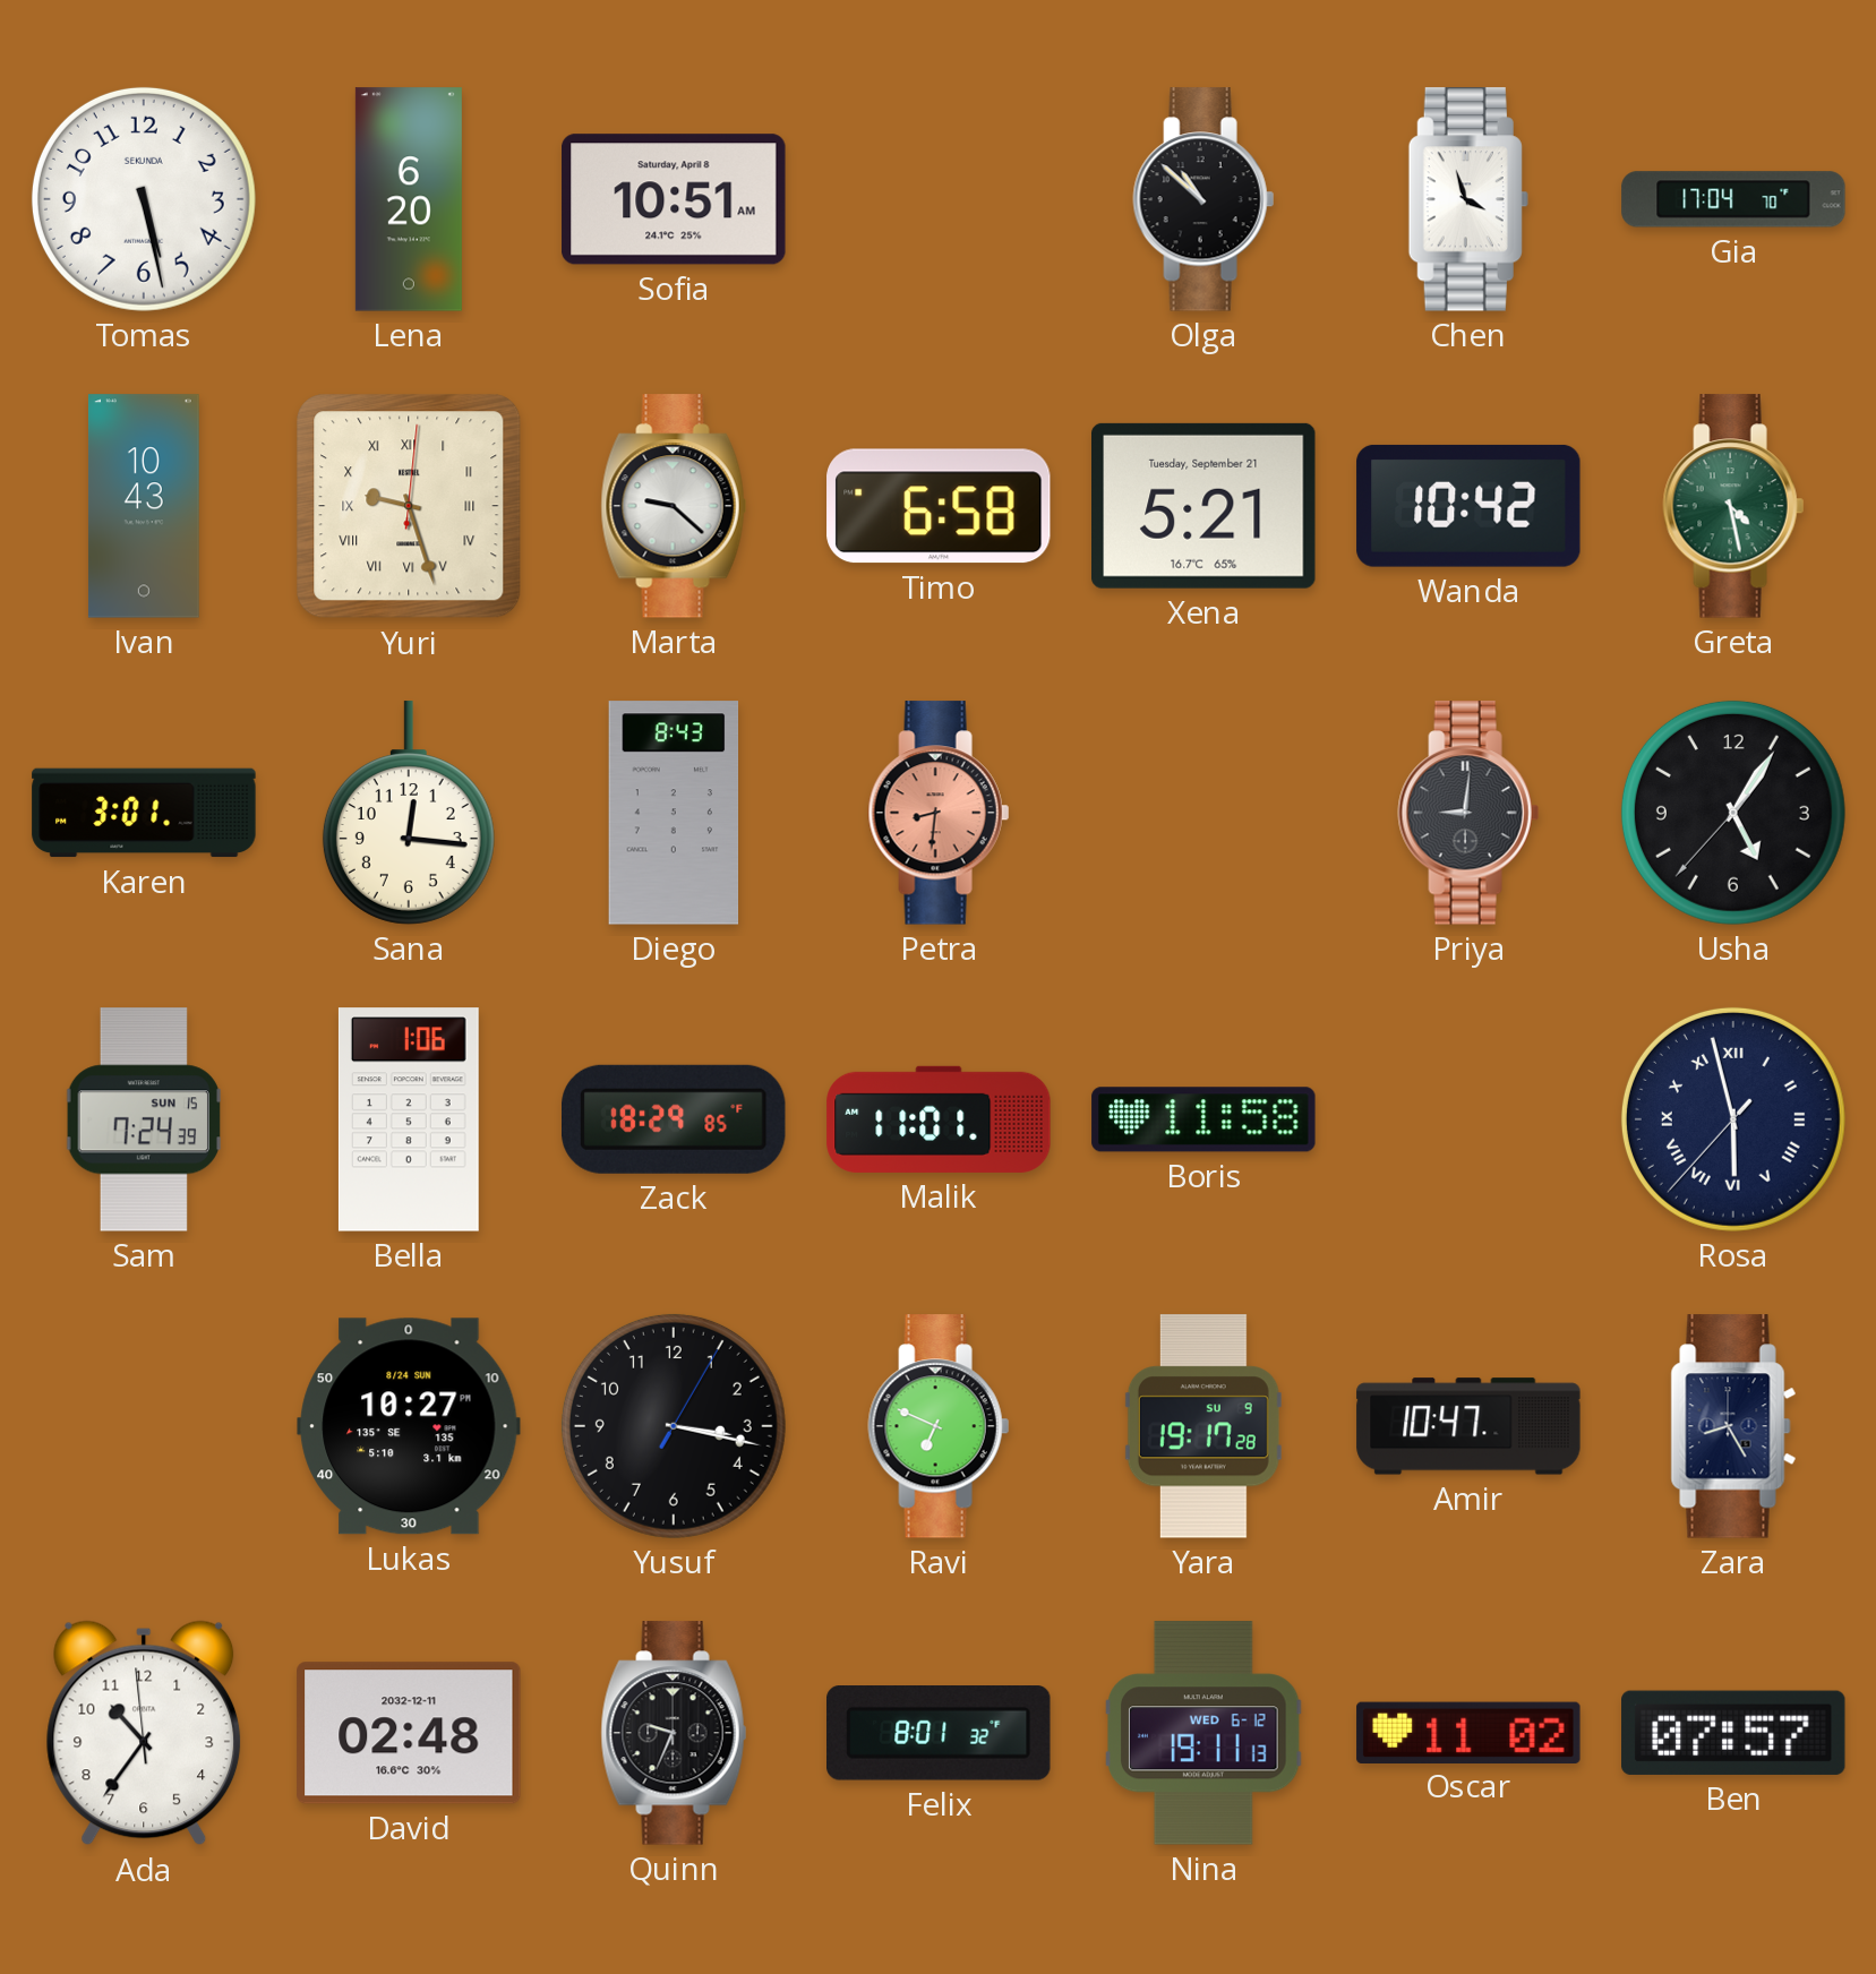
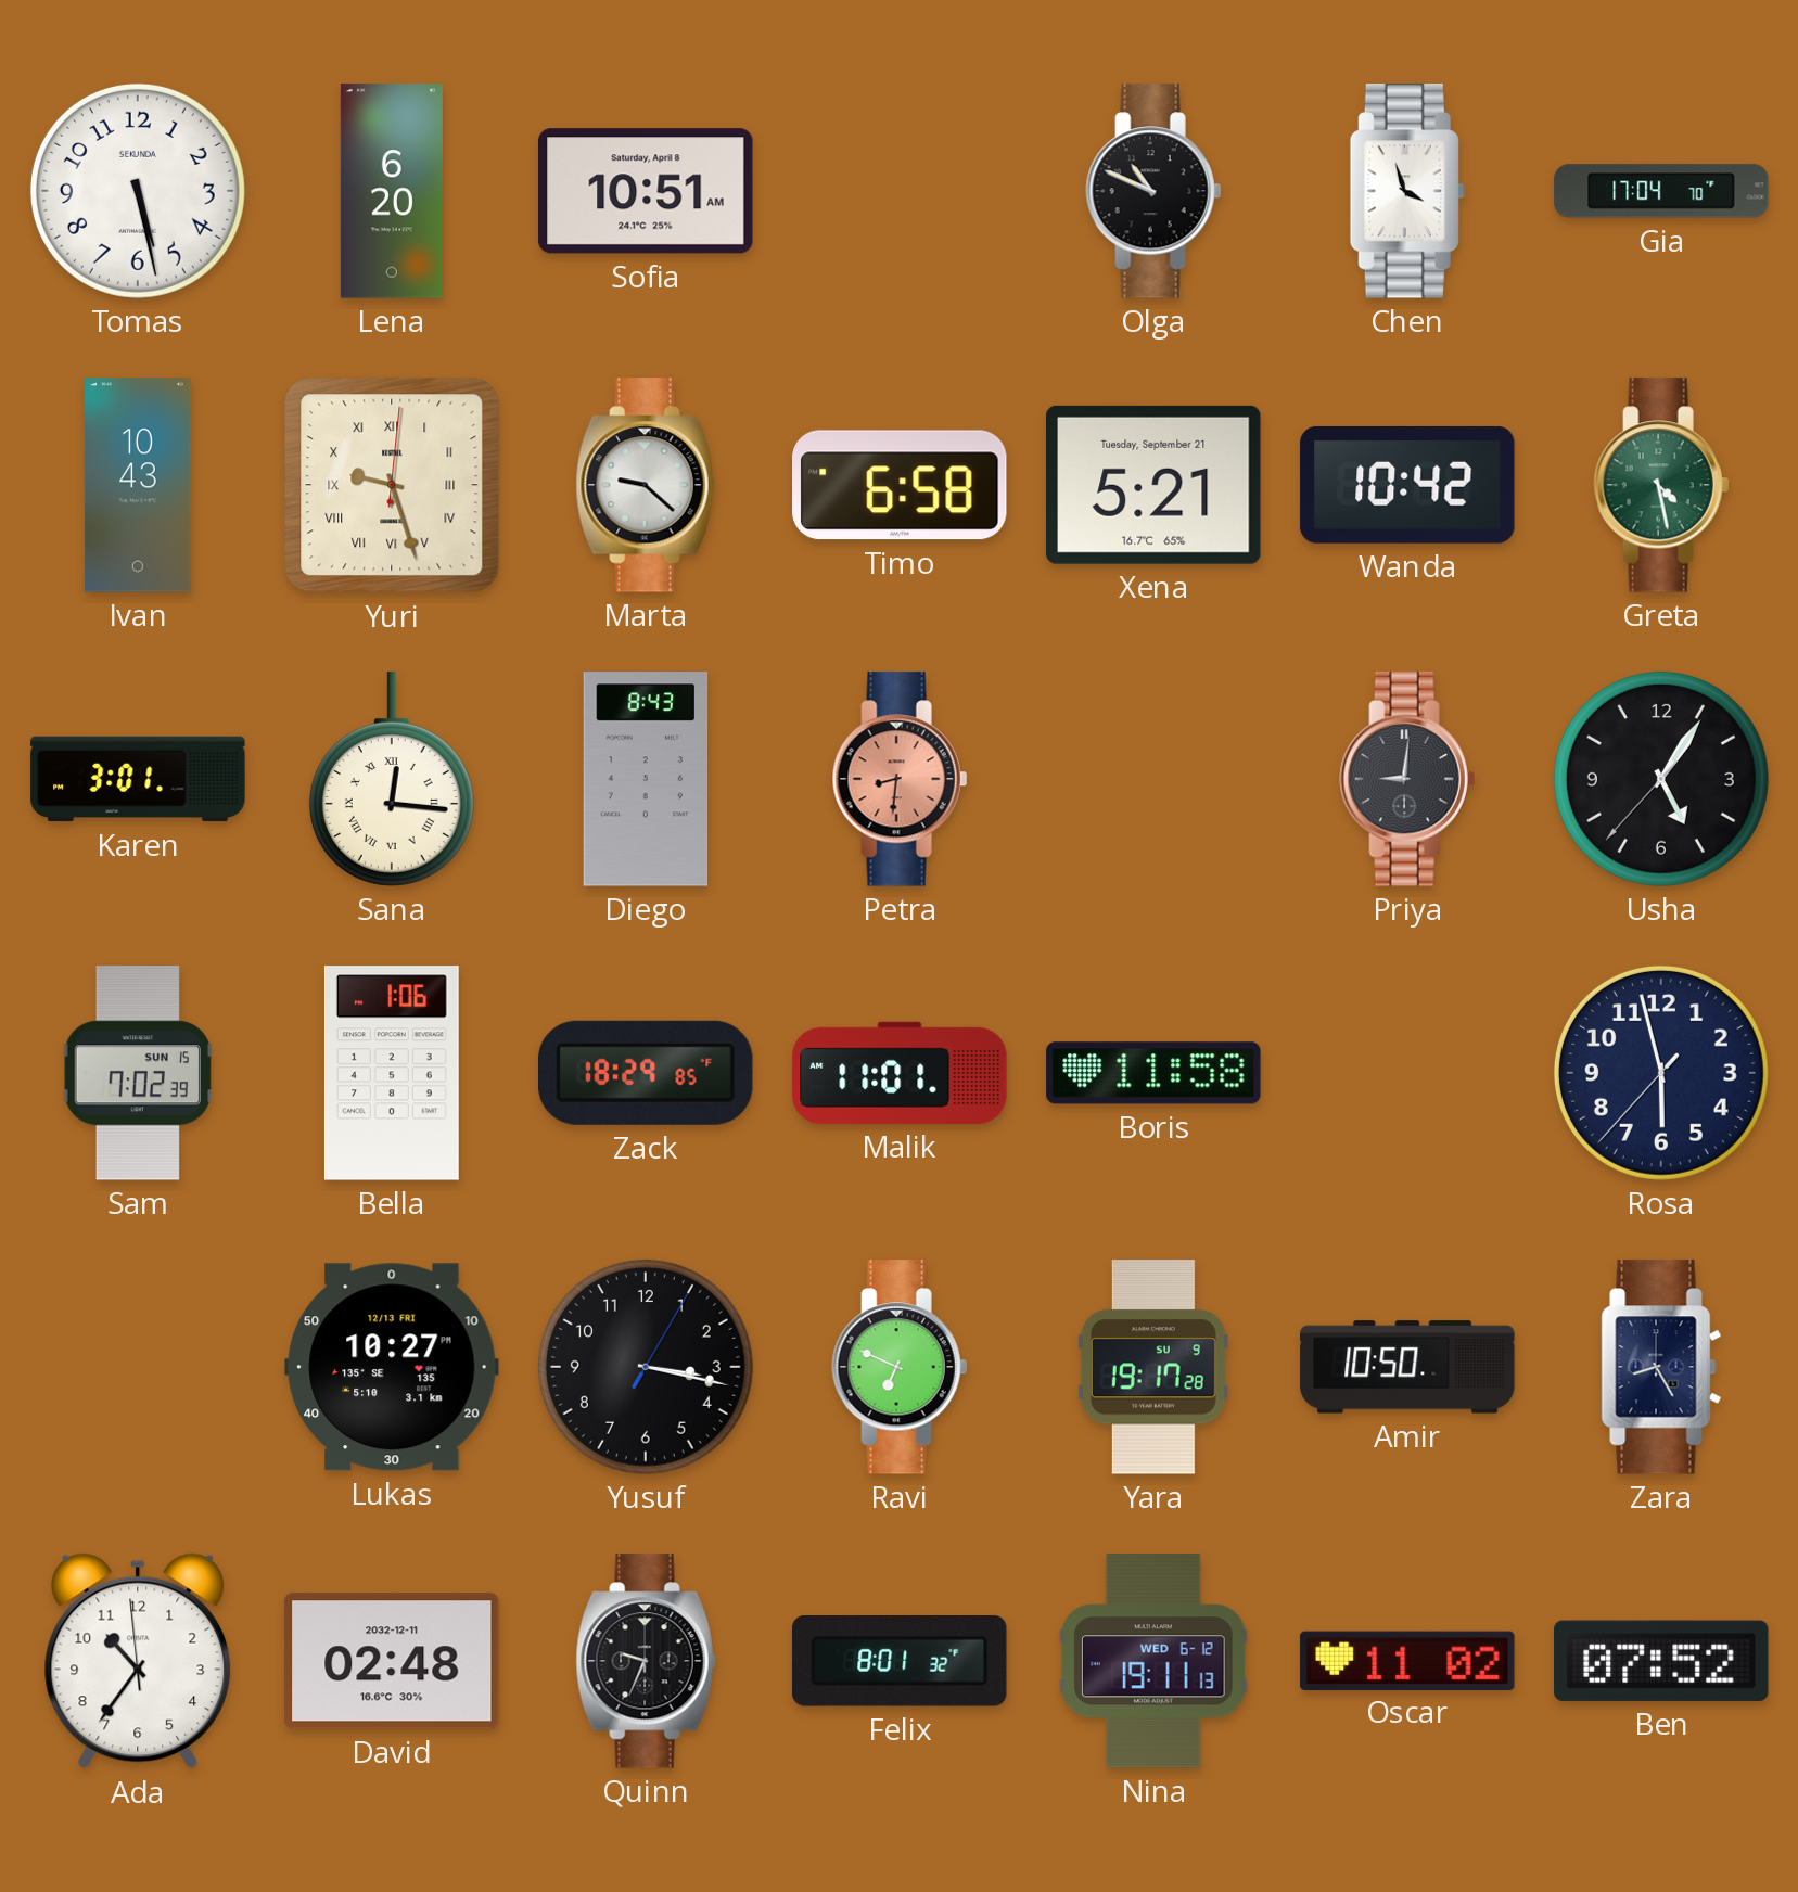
Olga: 10:52 -> 10:49
Sana numerals: Arabic -> Roman
Sam: 7:24 -> 7:02
Rosa numerals: Roman -> Arabic
Lukas date: 8/24 SUN -> 12/13 FRI
Amir: 10:47 -> 10:50
Ben: 07:57 -> 07:52
